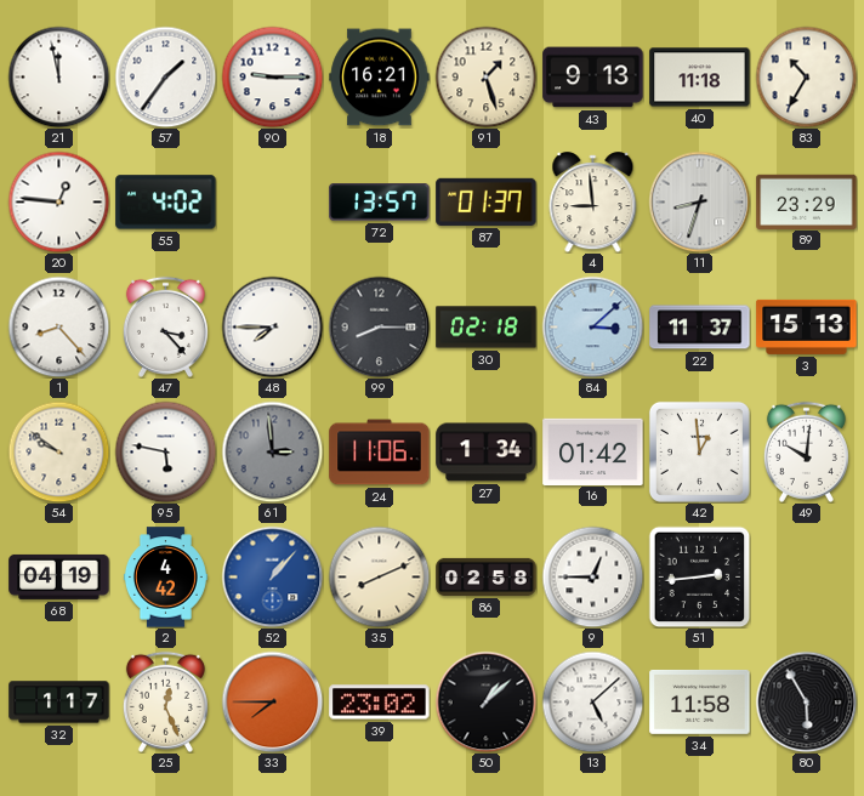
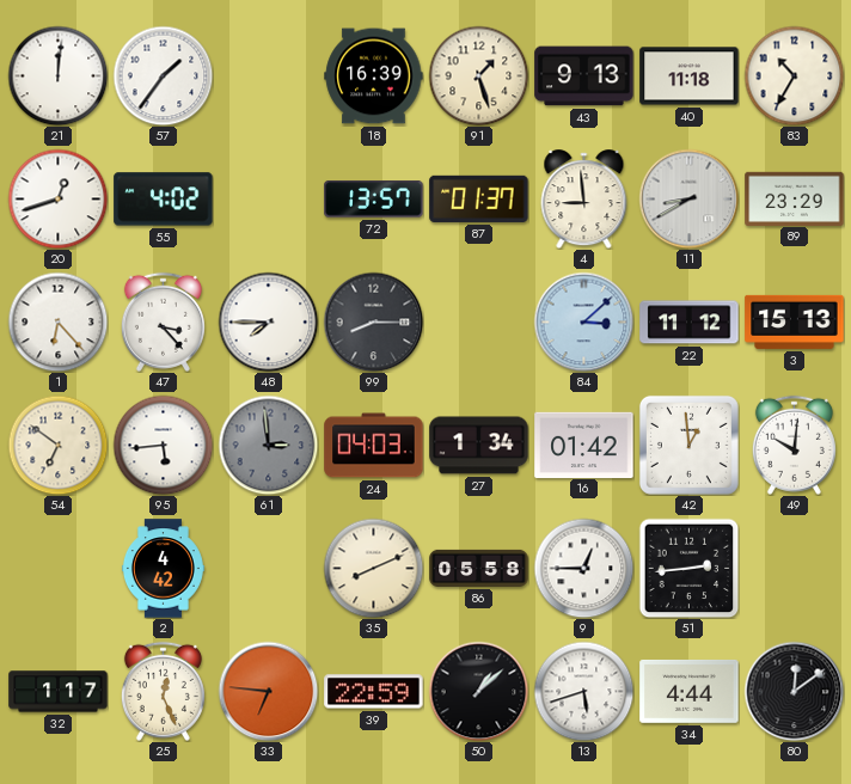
21: 11:58 -> 12:01
90: 9:15 -> none
18: 16:21 -> 16:39
20: 12:46 -> 12:42
11: 8:33 -> 8:40
1: 8:23 -> 6:23
30: 02:18 -> none
22: 11:37 -> 11:12
54: 9:51 -> 6:51
95: 5:47 -> 5:44
24: 11:06 -> 04:03
68: 04:19 -> none
52: 1:07 -> none
86: 02:58 -> 05:58
33: 7:45 -> 6:46
39: 23:02 -> 22:59
13: 5:08 -> 5:42
34: 11:58 -> 4:44
80: 5:55 -> 12:09
